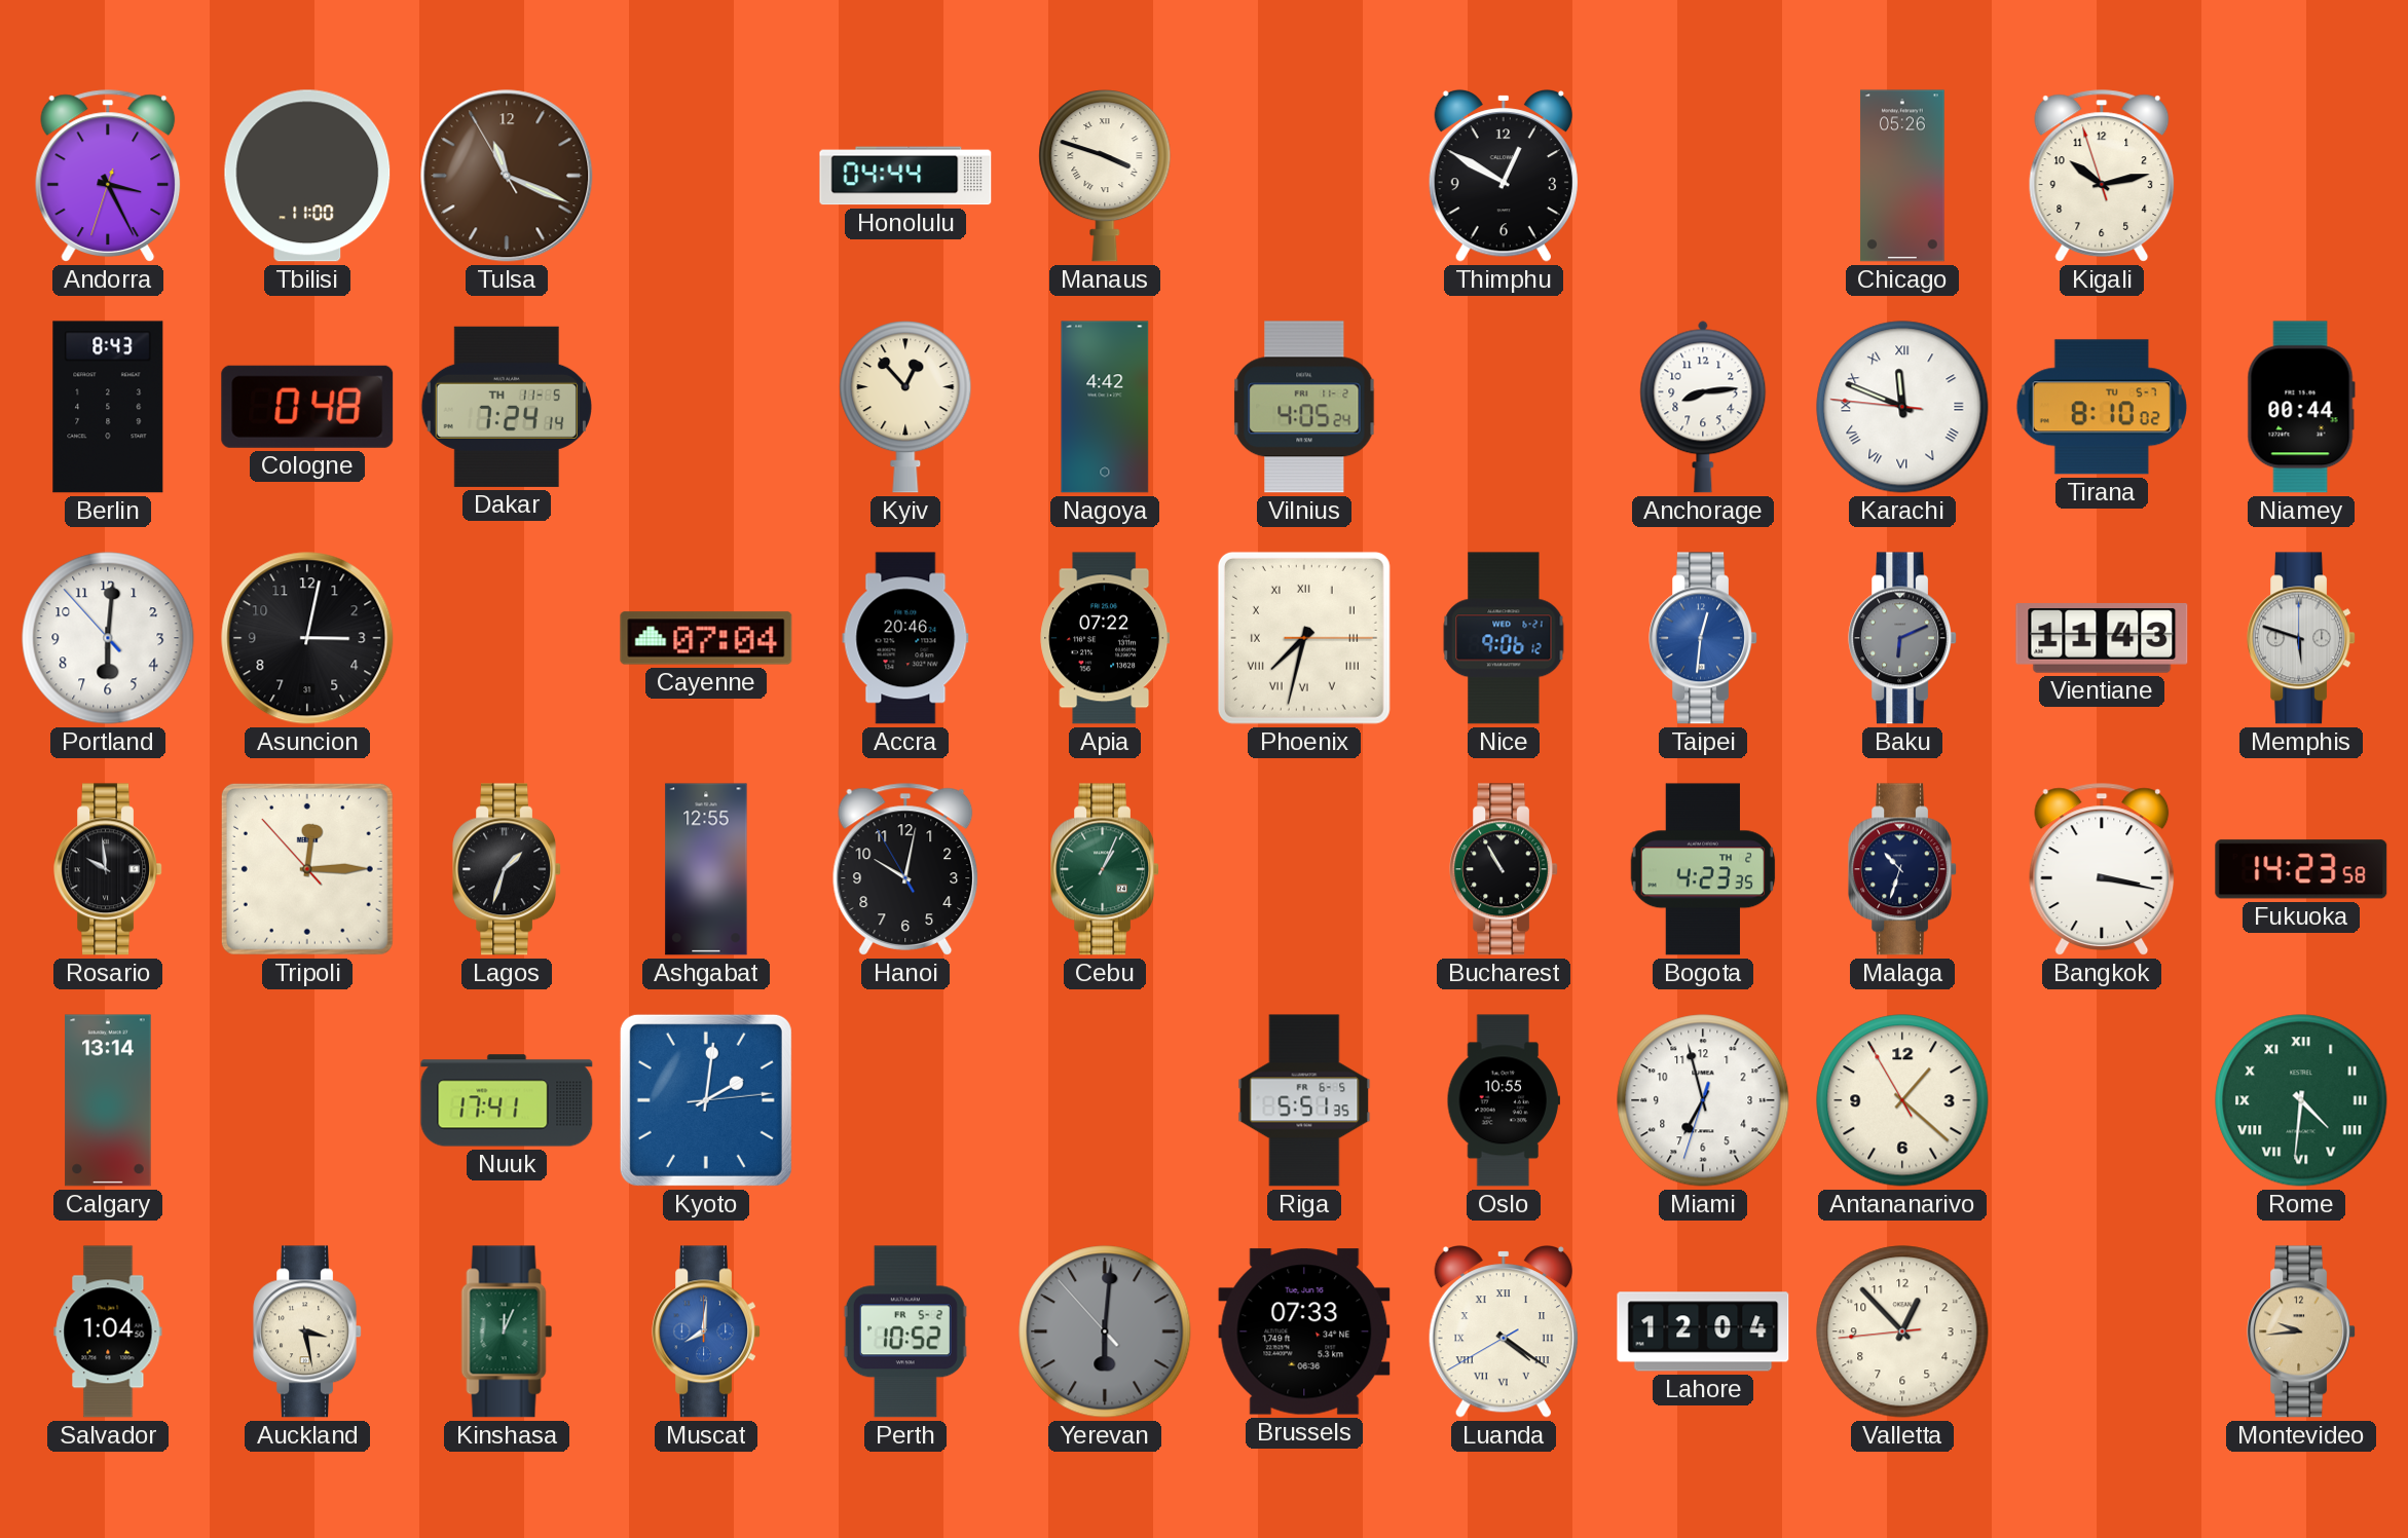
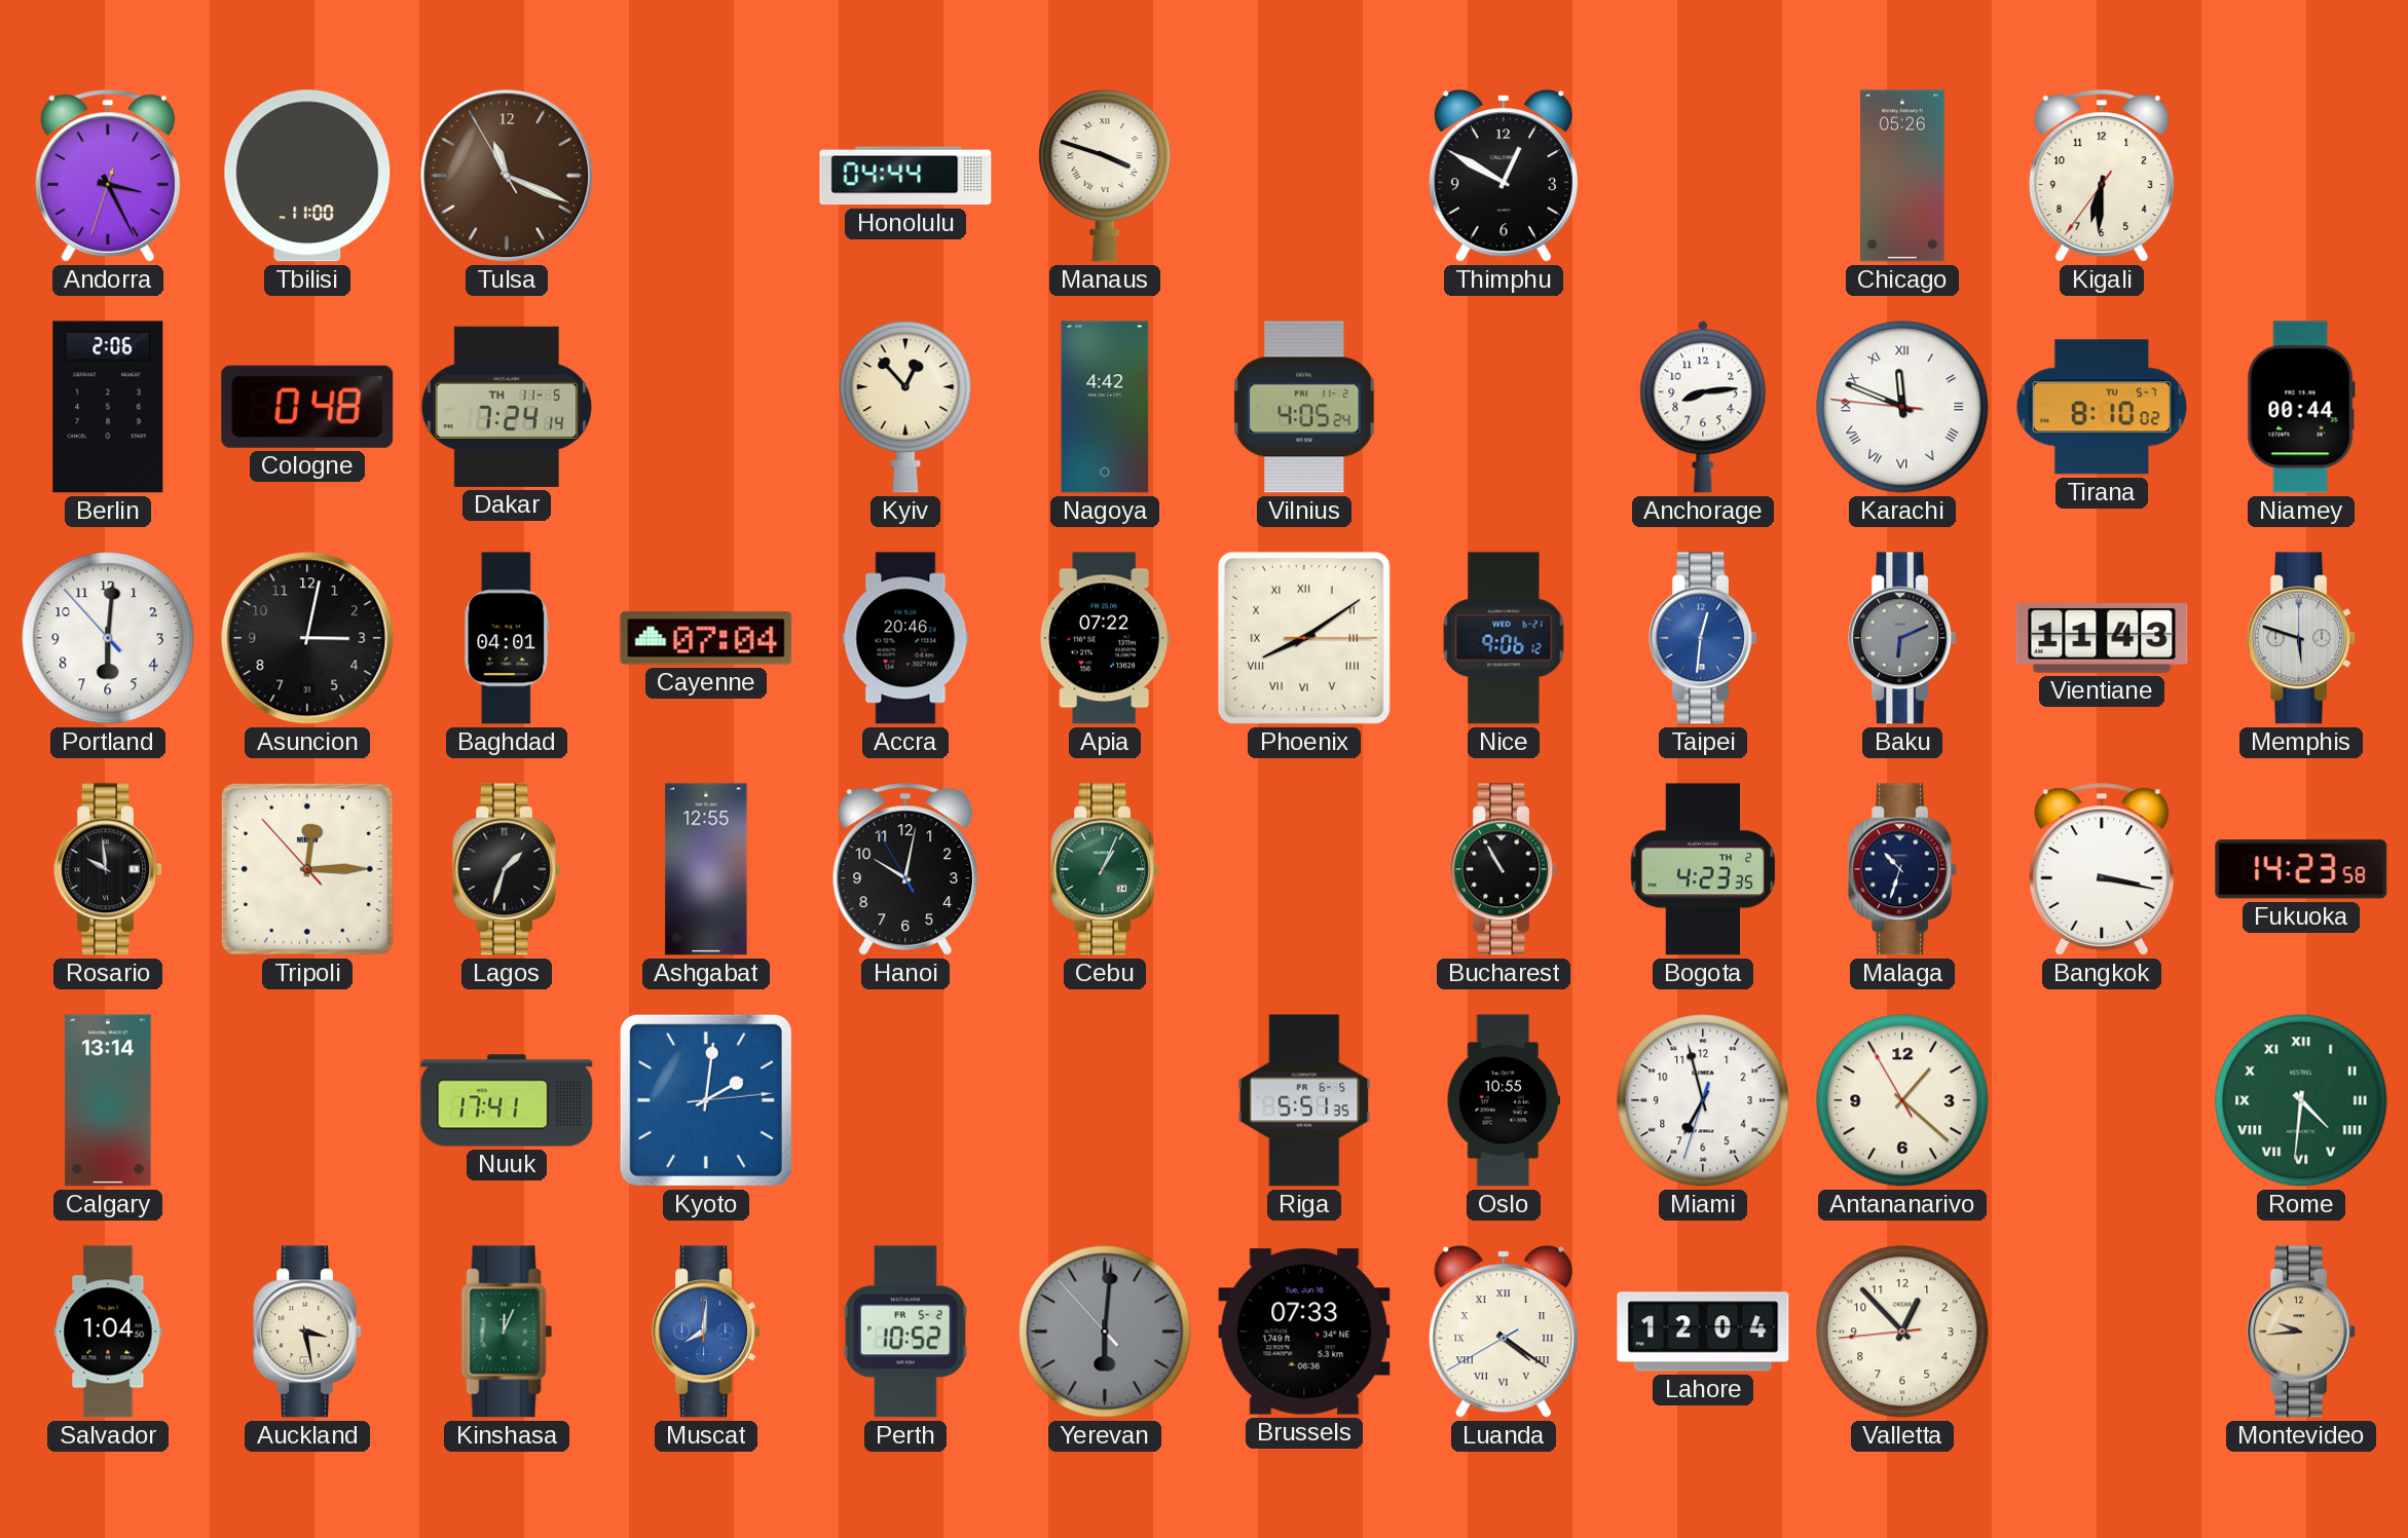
Kigali: 10:12 -> 6:30
Berlin: 8:43 -> 2:06
Baghdad: none -> 04:01
Phoenix: 7:32 -> 8:09
